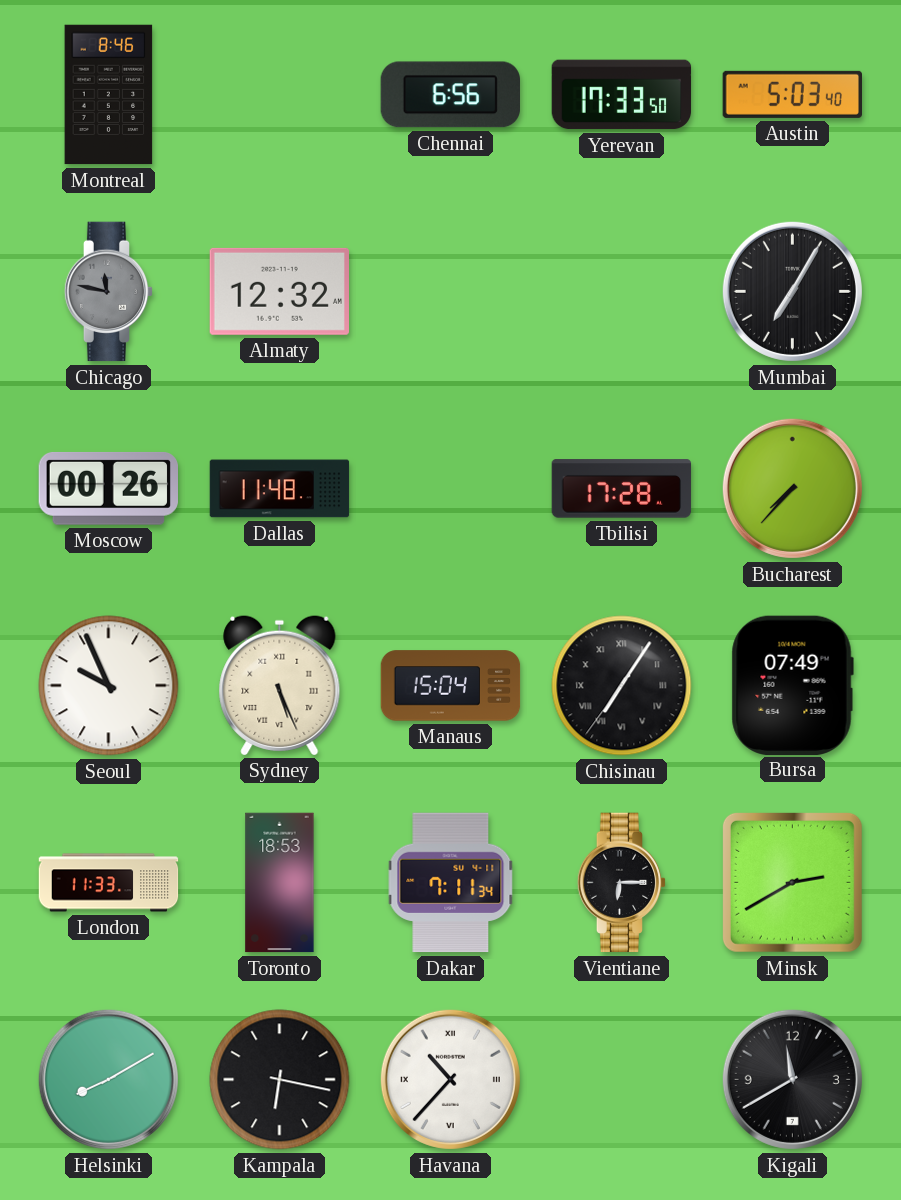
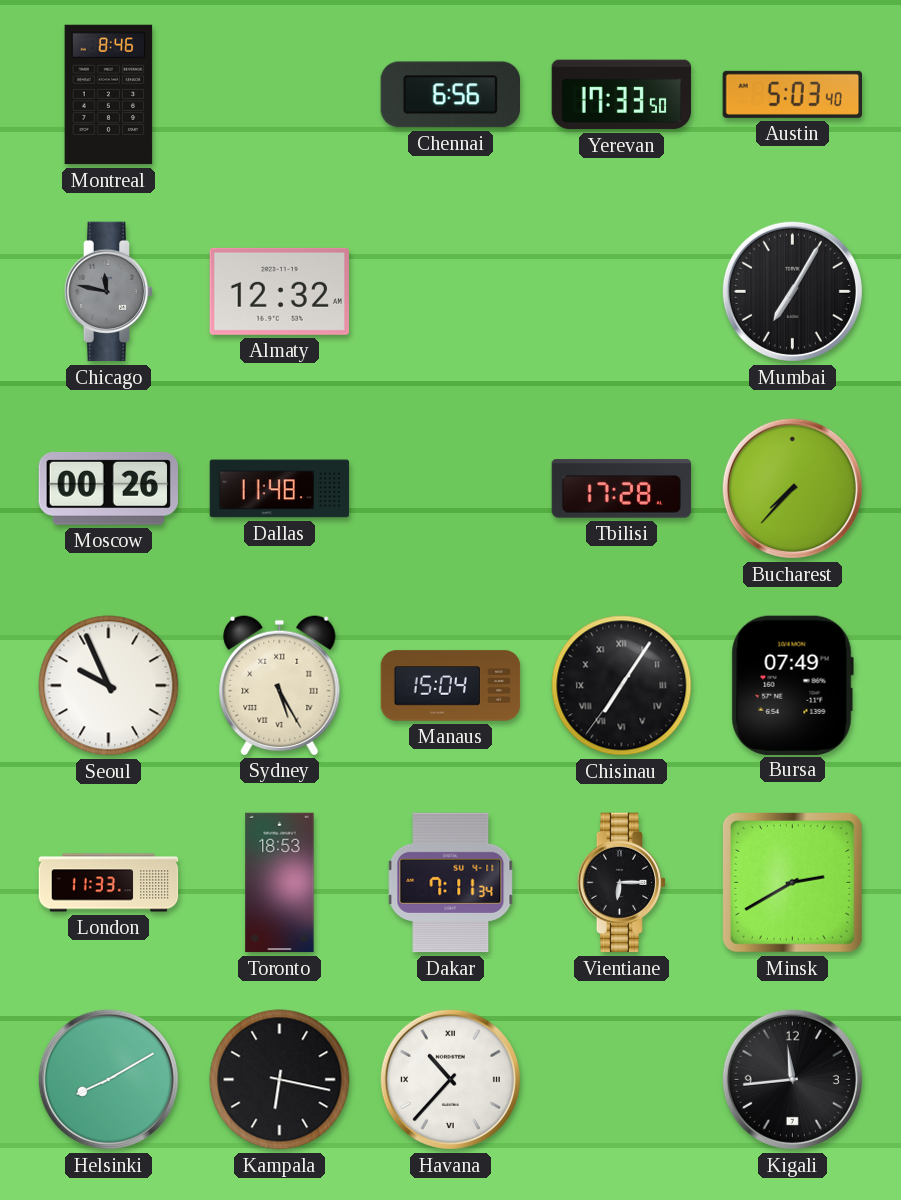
Sydney: 5:26 -> 5:25
Kigali: 11:40 -> 11:44
